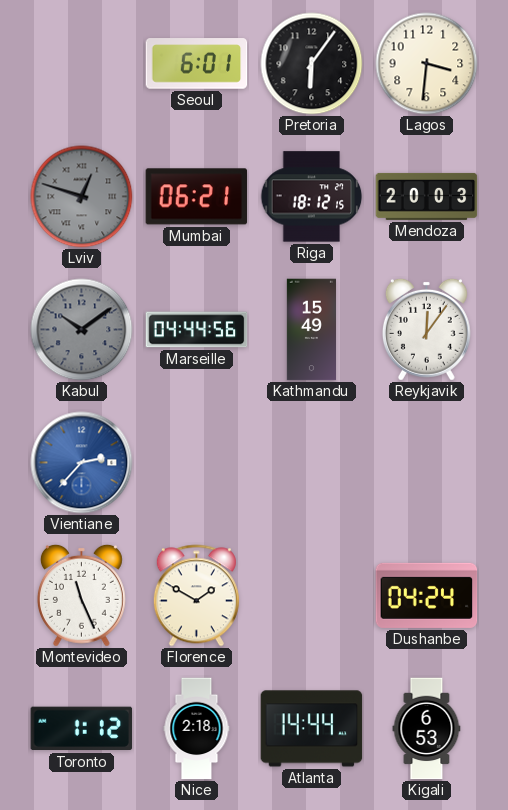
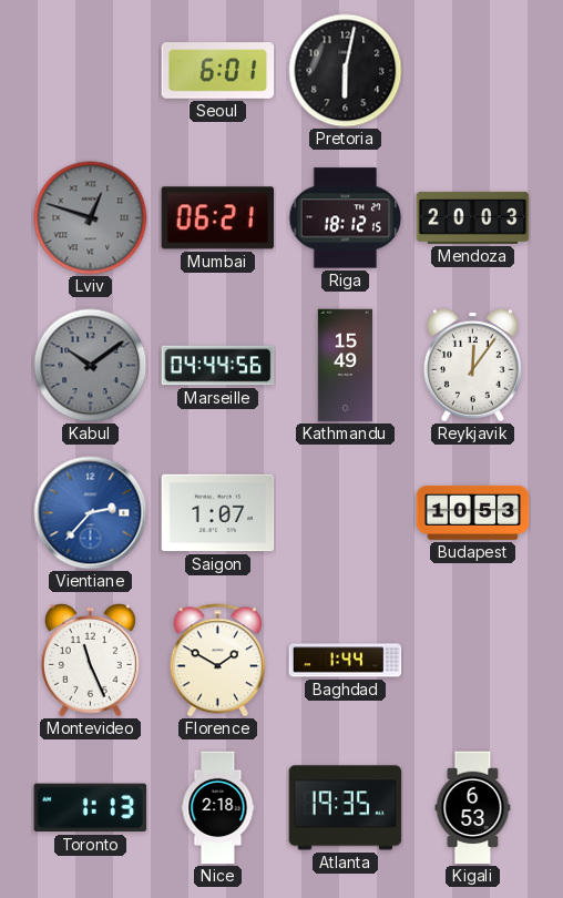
Pretoria: 6:06 -> 6:02
Lagos: 3:31 -> none
Saigon: none -> 1:07
Budapest: none -> 10:53
Baghdad: none -> 1:44
Dushanbe: 04:24 -> none
Toronto: 1:12 -> 1:13
Atlanta: 14:44 -> 19:35
